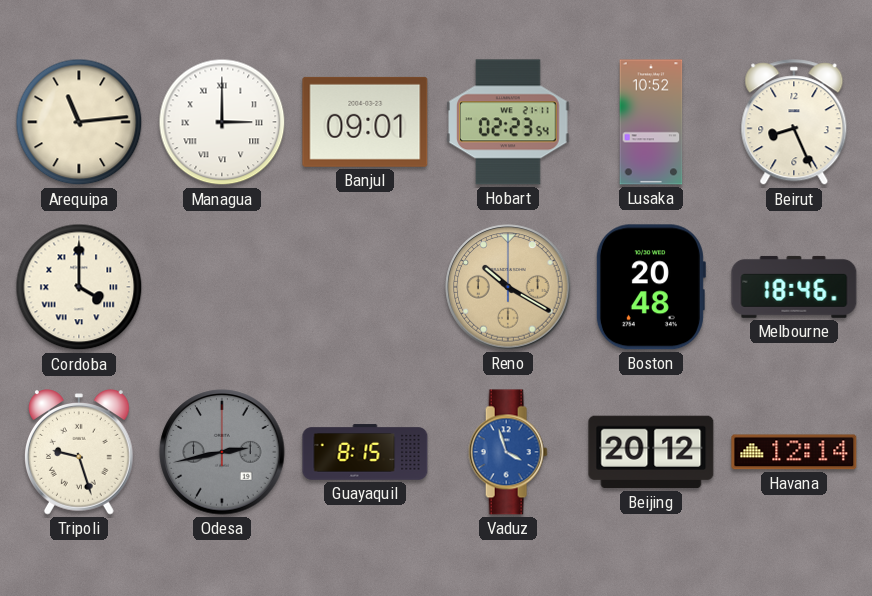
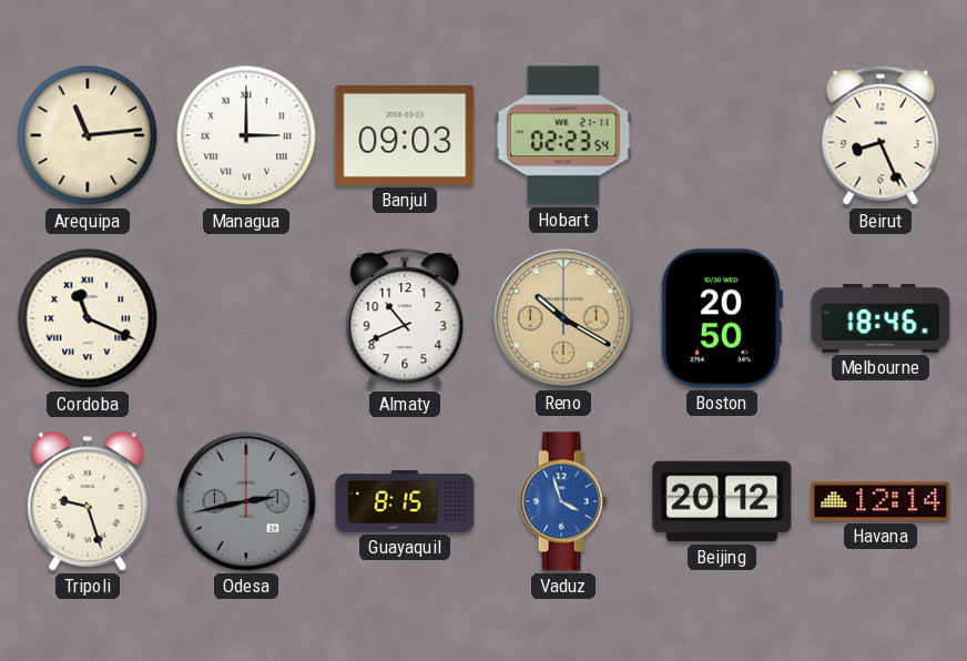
Banjul: 09:01 -> 09:03
Lusaka: 10:52 -> none
Cordoba: 4:00 -> 11:19
Almaty: none -> 10:41
Boston: 20:48 -> 20:50
